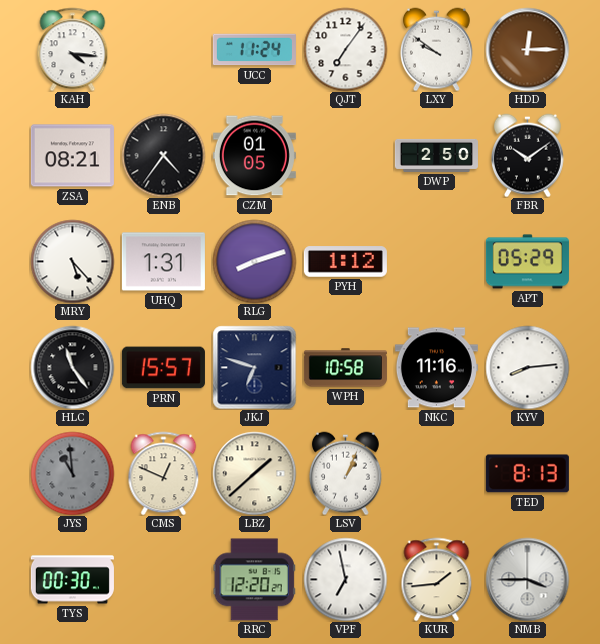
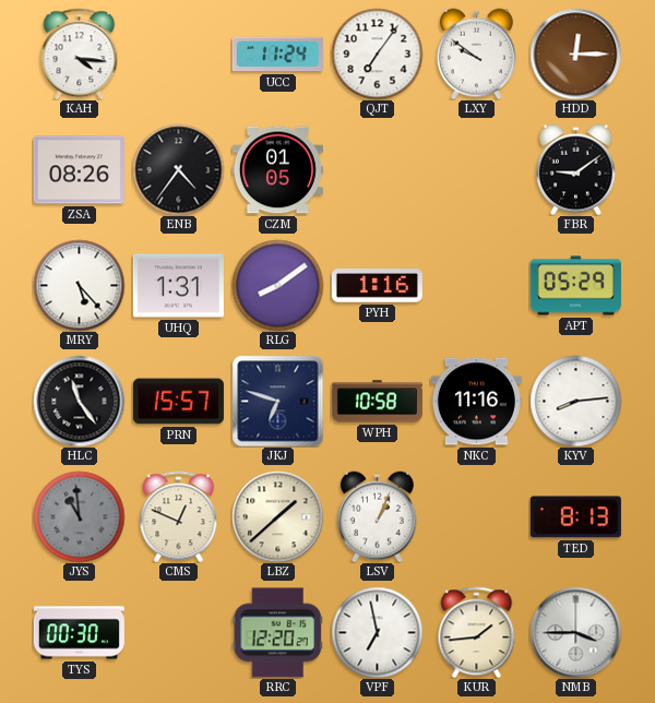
ZSA: 08:21 -> 08:26
DWP: 2:50 -> none
FBR: 10:09 -> 9:09
RLG: 8:12 -> 8:09
PYH: 1:12 -> 1:16
